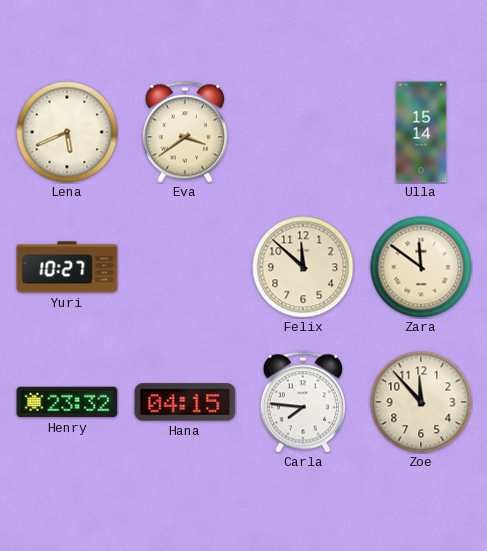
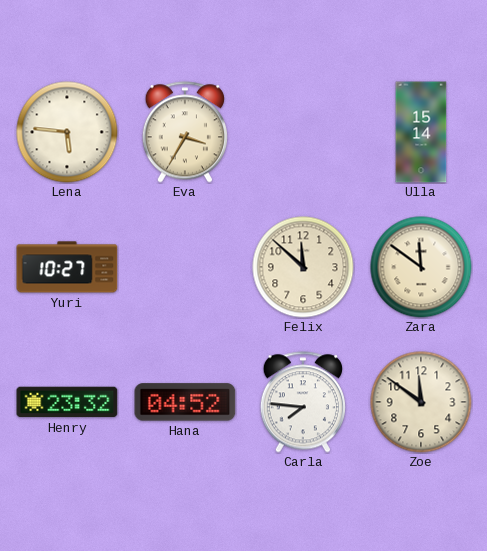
Lena: 5:41 -> 5:46
Eva: 3:39 -> 3:35
Hana: 04:15 -> 04:52
Zoe: 11:53 -> 11:51
